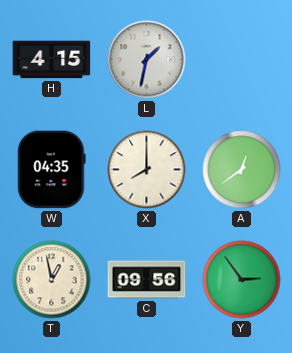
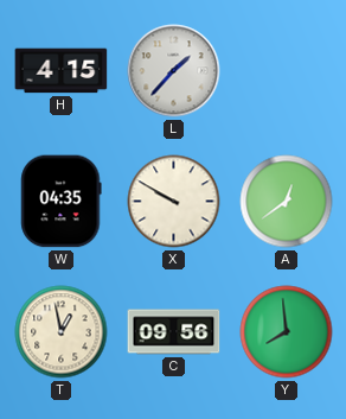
L: 1:32 -> 1:37
X: 8:00 -> 9:50
Y: 2:54 -> 7:59
